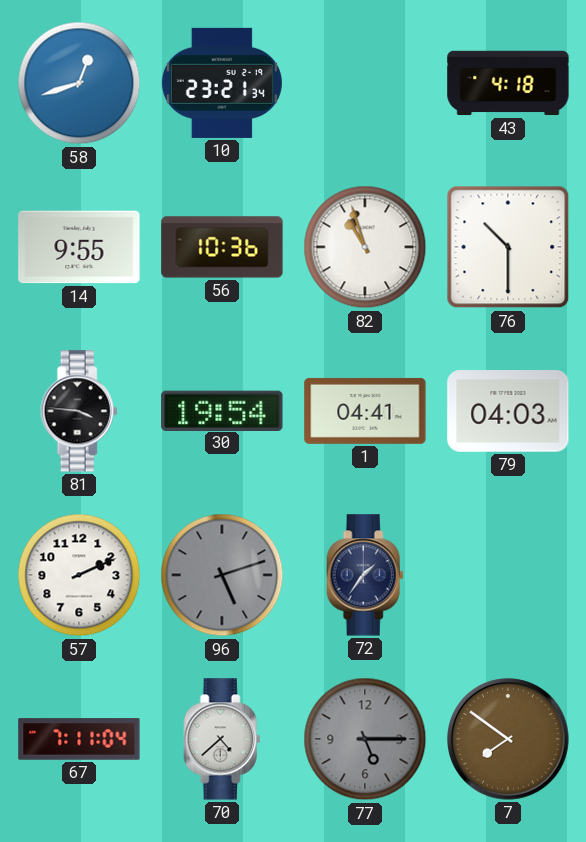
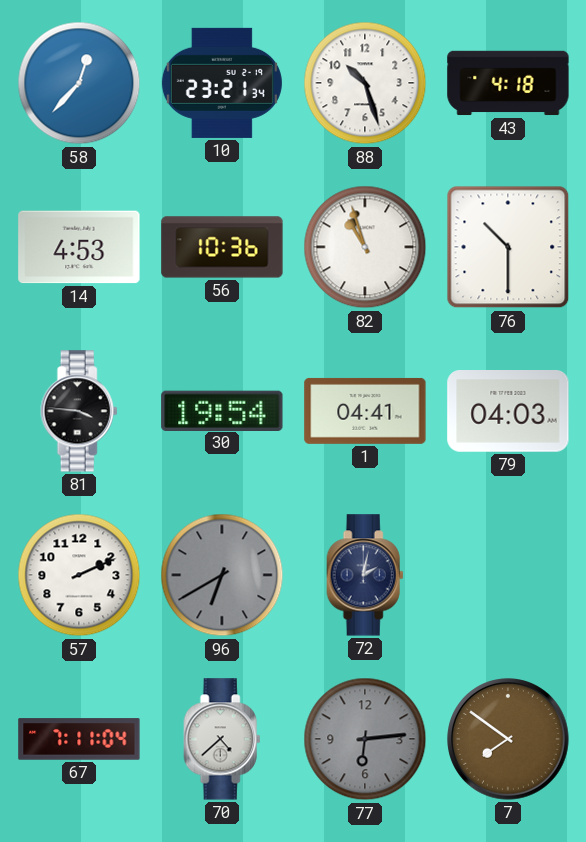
58: 12:42 -> 12:37
88: none -> 10:27
14: 9:55 -> 4:53
96: 5:12 -> 6:40
72: 1:36 -> 2:02
77: 5:15 -> 6:14
